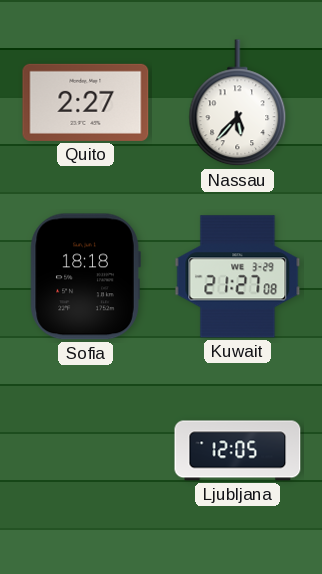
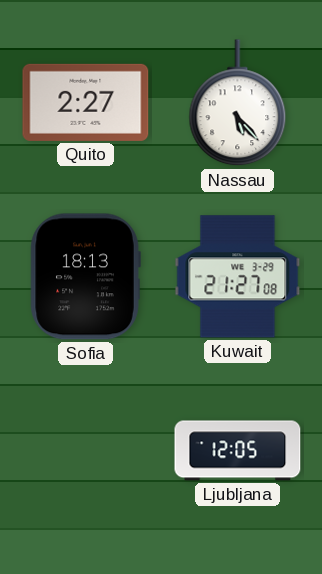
Nassau: 5:37 -> 5:23
Sofia: 18:18 -> 18:13
